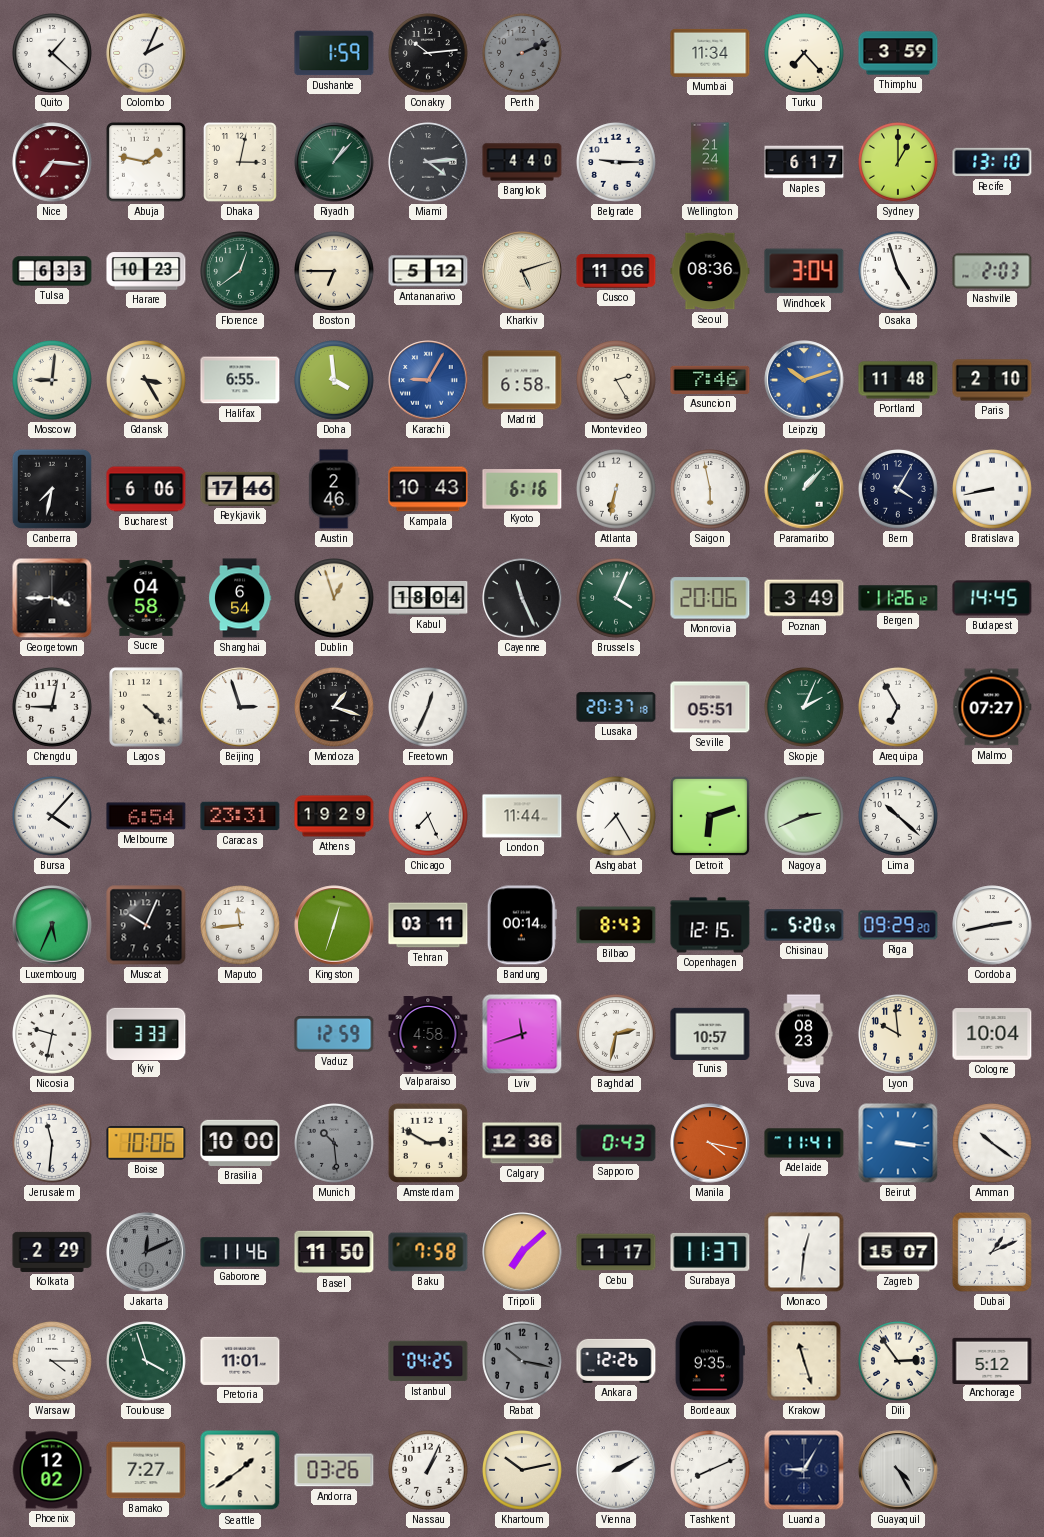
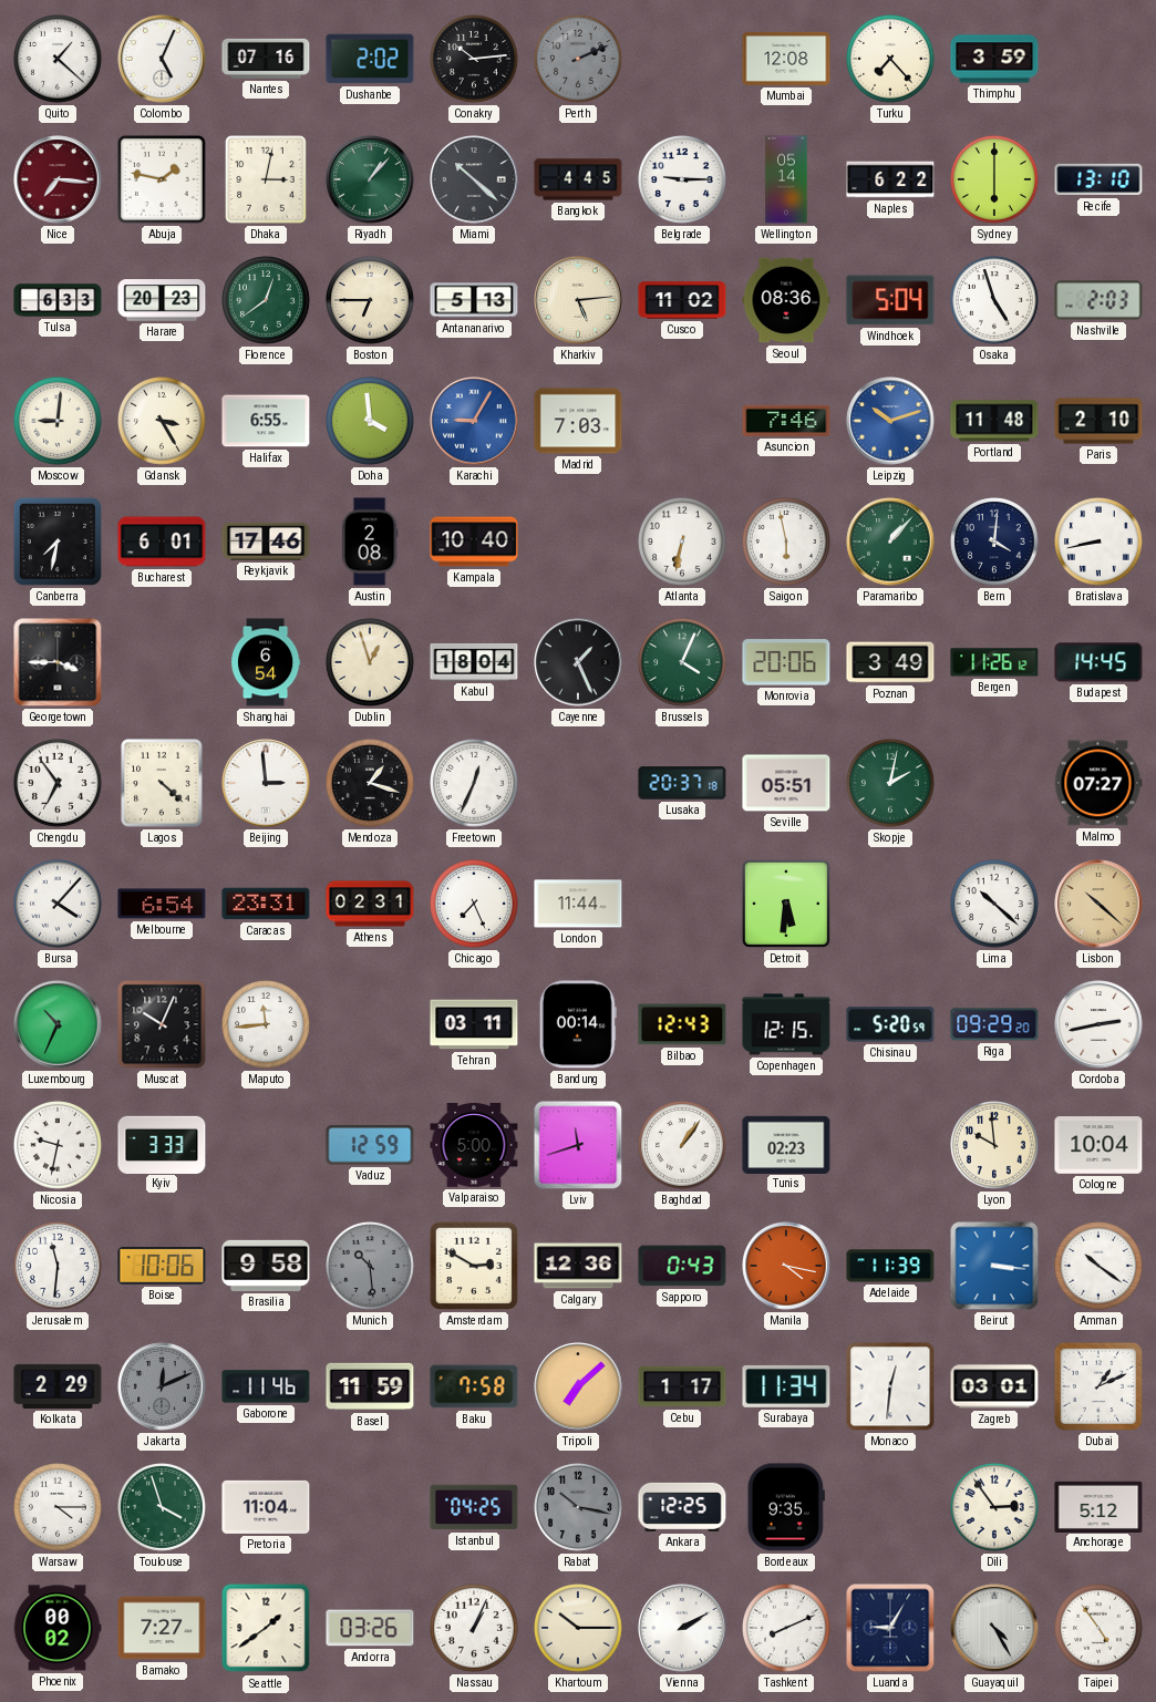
Colombo: 2:04 -> 5:04
Nantes: none -> 07:16
Dushanbe: 1:59 -> 2:02
Mumbai: 11:34 -> 12:08
Miami: 4:14 -> 10:22
Bangkok: 4:40 -> 4:45
Wellington: 21:24 -> 05:14
Naples: 6:17 -> 6:22
Sydney: 1:00 -> 6:00
Harare: 10:23 -> 20:23
Antananarivo: 5:12 -> 5:13
Kharkiv: 5:12 -> 5:14
Cusco: 11:06 -> 11:02
Windhoek: 3:04 -> 5:04
Madrid: 6:58 -> 7:03
Montevideo: 2:25 -> none
Bucharest: 6:06 -> 6:01
Austin: 2:46 -> 2:08
Kampala: 10:43 -> 10:40
Kyoto: 6:16 -> none
Bern: 4:05 -> 4:01
Sucre: 04:58 -> none
Cayenne: 11:26 -> 1:26
Chengdu: 9:02 -> 6:54
Beijing: 2:57 -> 2:59
Skopje: 2:04 -> 2:02
Arequipa: 6:55 -> none
Athens: 19:29 -> 02:31
Ashgabat: 7:25 -> none
Detroit: 6:12 -> 5:31
Nagoya: 2:41 -> none
Lisbon: none -> 10:22
Luxembourg: 5:34 -> 10:34
Kingston: 12:33 -> none
Bilbao: 8:43 -> 12:43
Valparaiso: 4:58 -> 5:00
Baghdad: 2:32 -> 1:06
Tunis: 10:57 -> 02:23
Suva: 08:23 -> none
Brasilia: 10:00 -> 9:58
Adelaide: 11:41 -> 11:39
Basel: 11:50 -> 11:59
Surabaya: 11:37 -> 11:34
Zagreb: 15:07 -> 03:01
Pretoria: 11:01 -> 11:04
Ankara: 12:26 -> 12:25
Krakow: 11:27 -> none
Phoenix: 12:02 -> 00:02
Khartoum: 10:13 -> 10:15
Taipei: none -> 4:54
